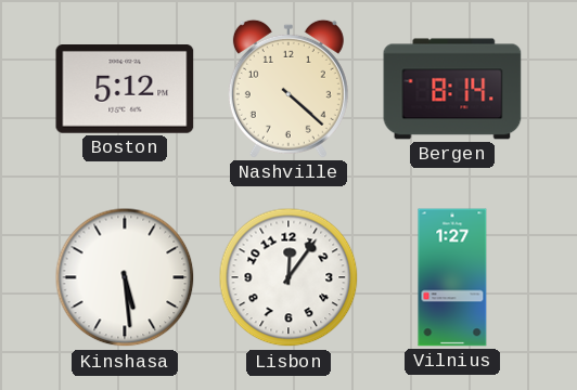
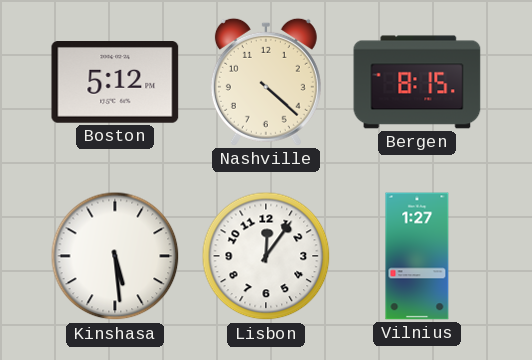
Bergen: 8:14 -> 8:15
